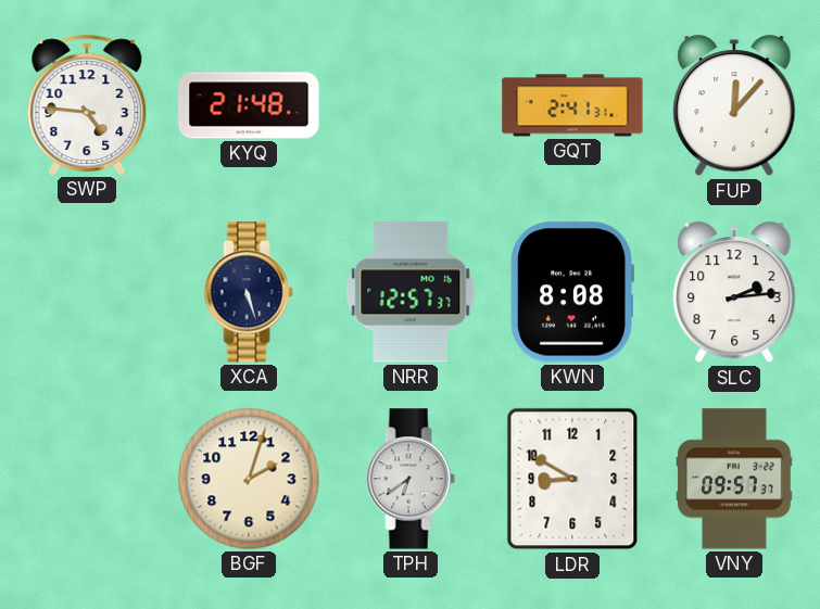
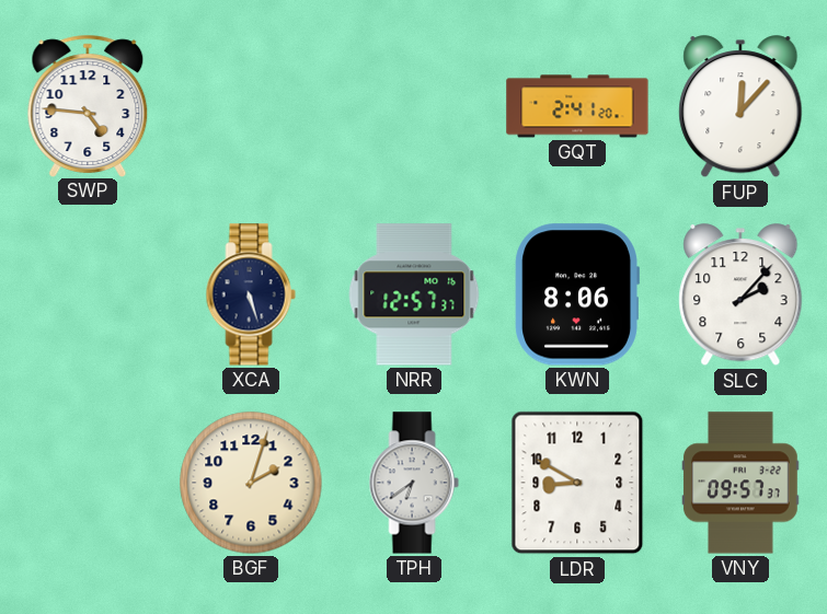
KYQ: 21:48 -> none
GQT: 2:41:31 -> 2:41:20
KWN: 8:08 -> 8:06
SLC: 2:14 -> 2:07
